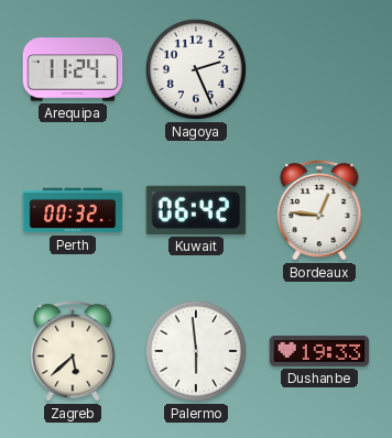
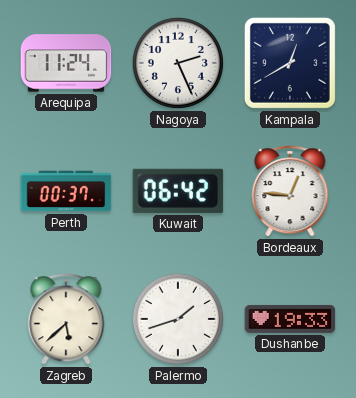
Kampala: none -> 12:40
Perth: 00:32 -> 00:37
Palermo: 5:59 -> 1:42
